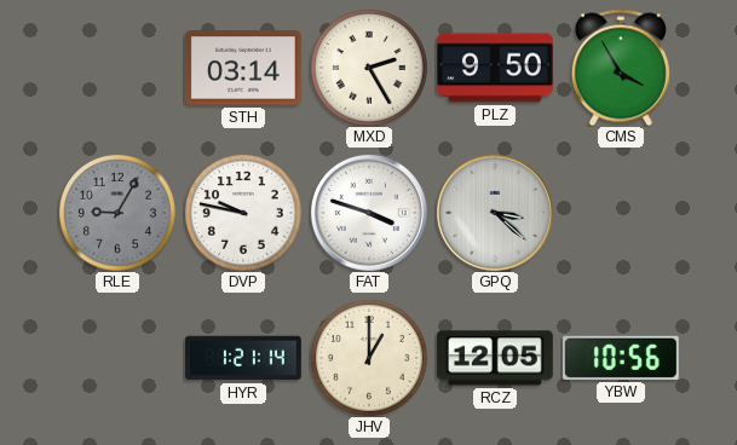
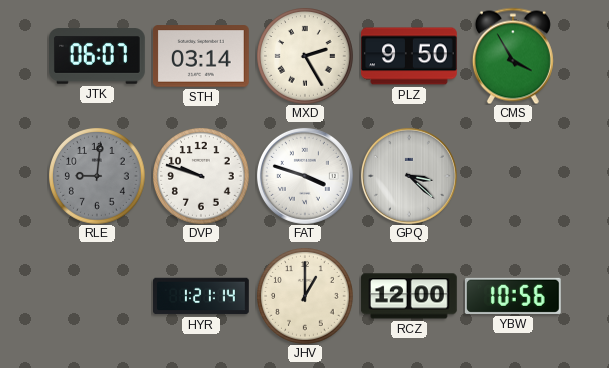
JTK: none -> 06:07
RLE: 9:05 -> 9:01
DVP: 9:47 -> 9:48
RCZ: 12:05 -> 12:00
